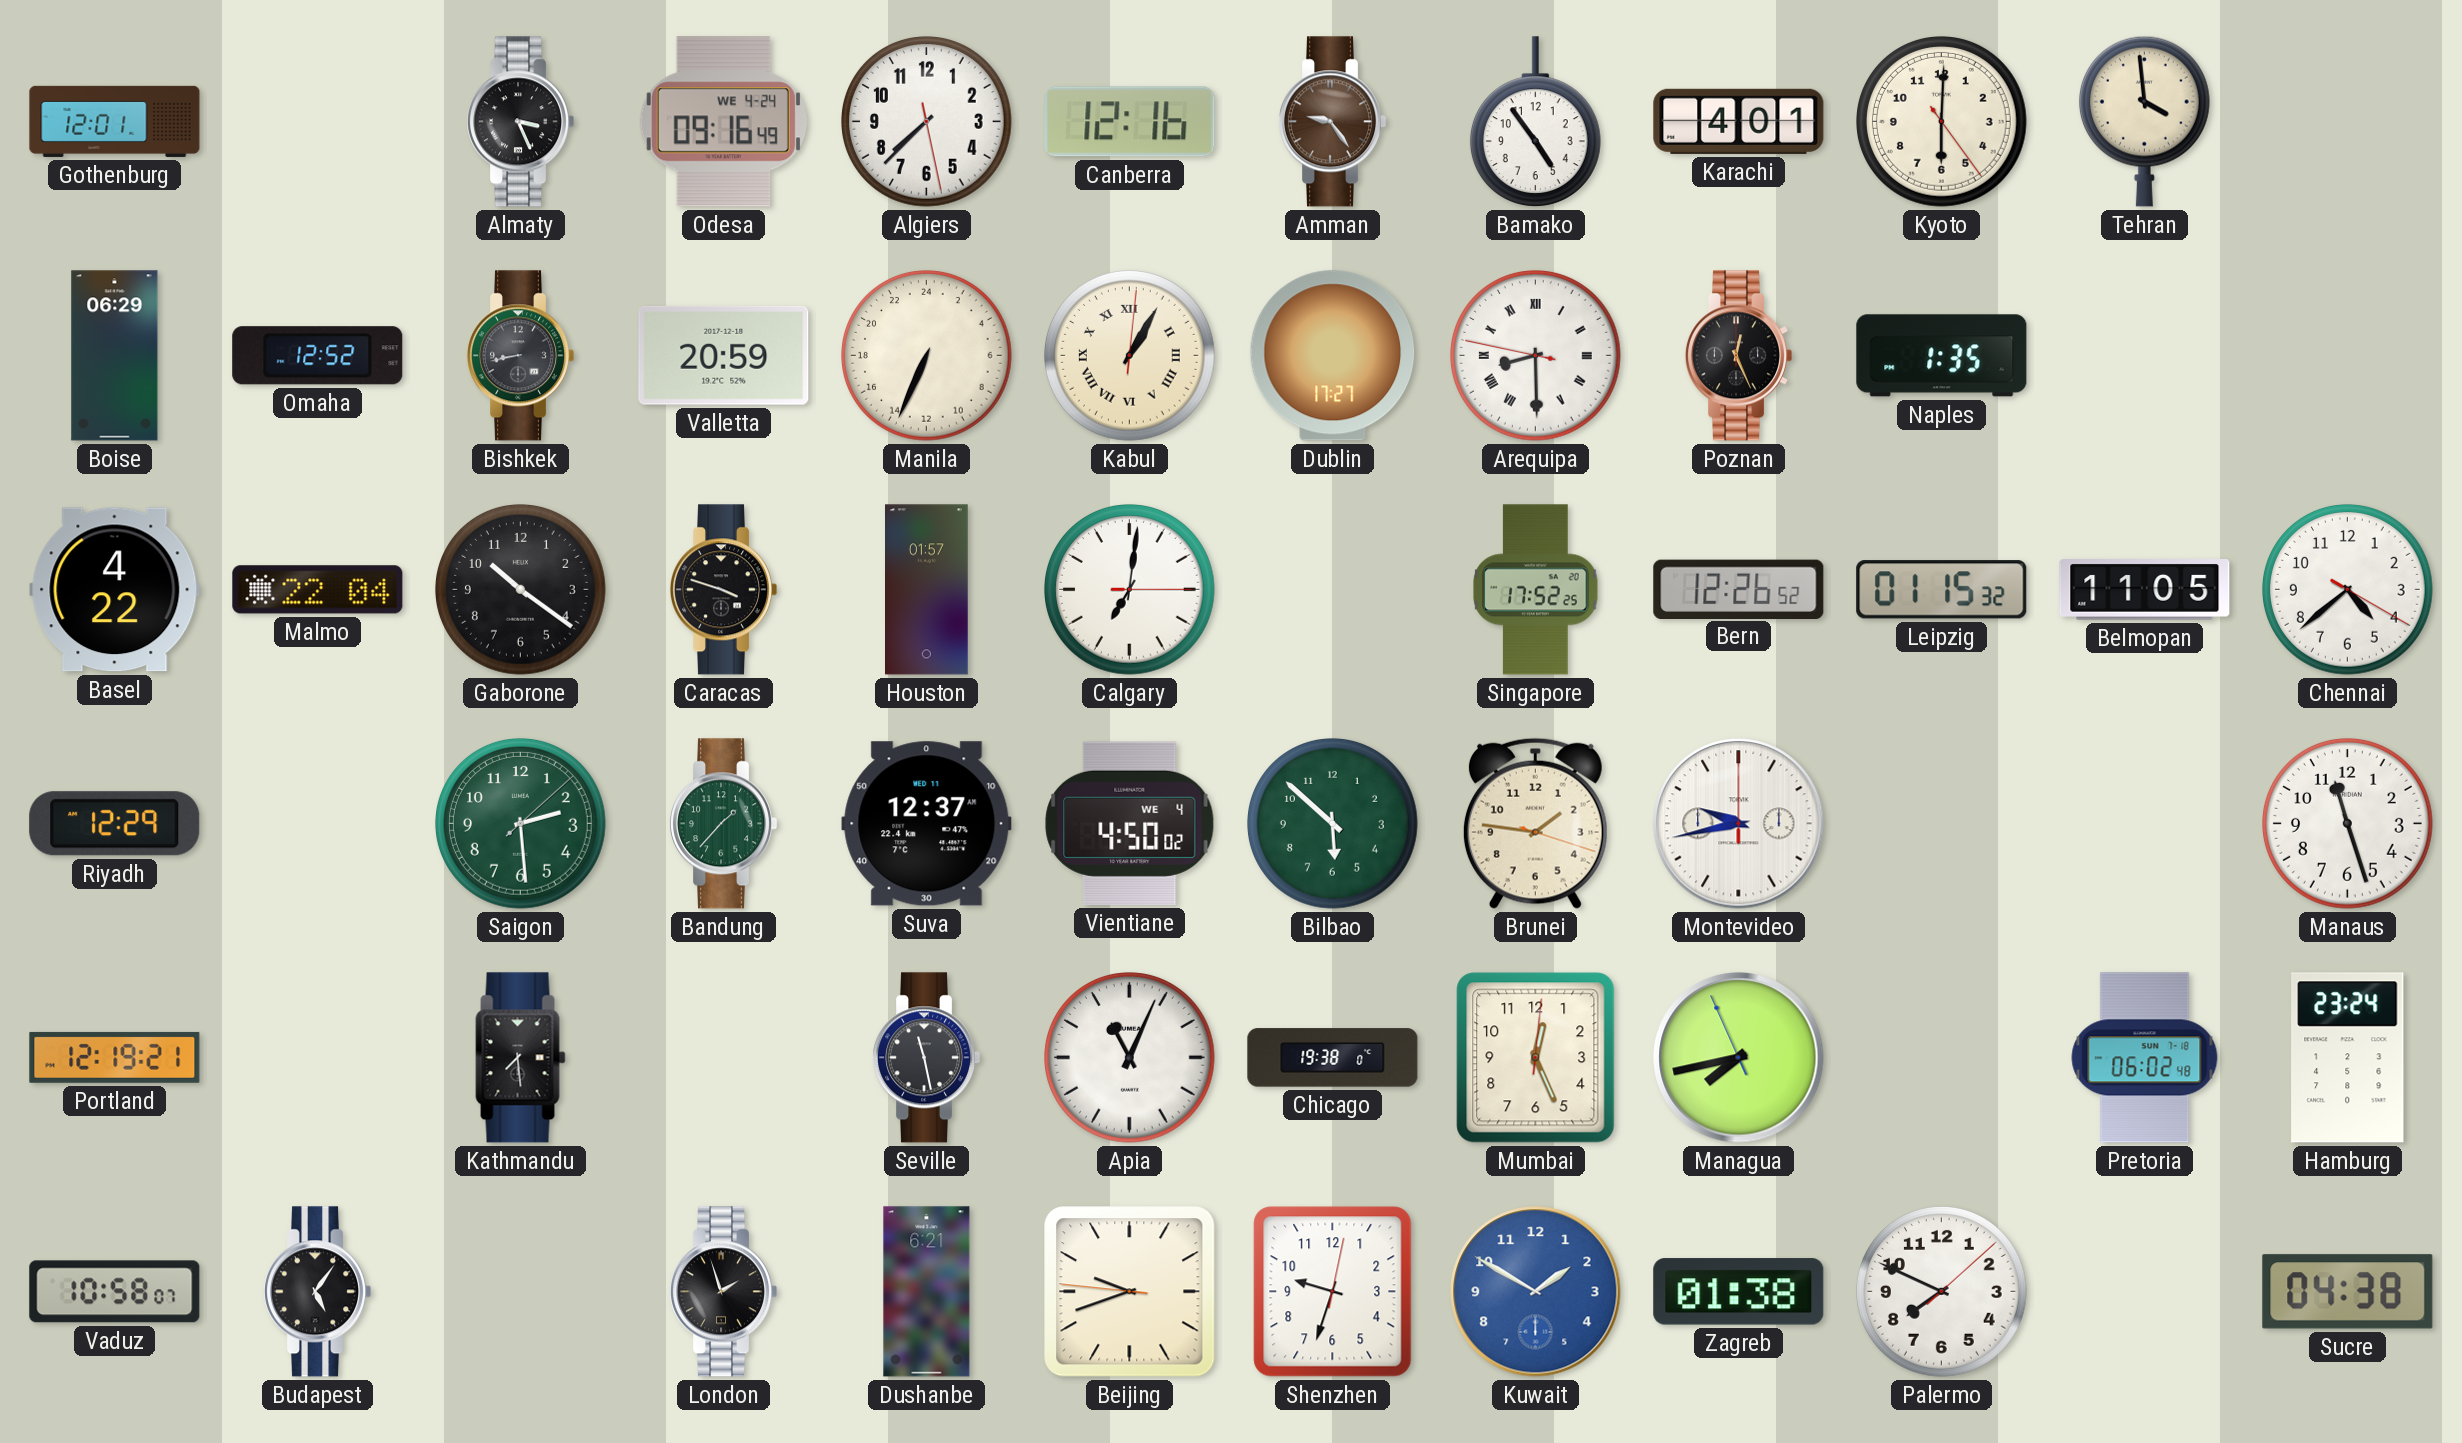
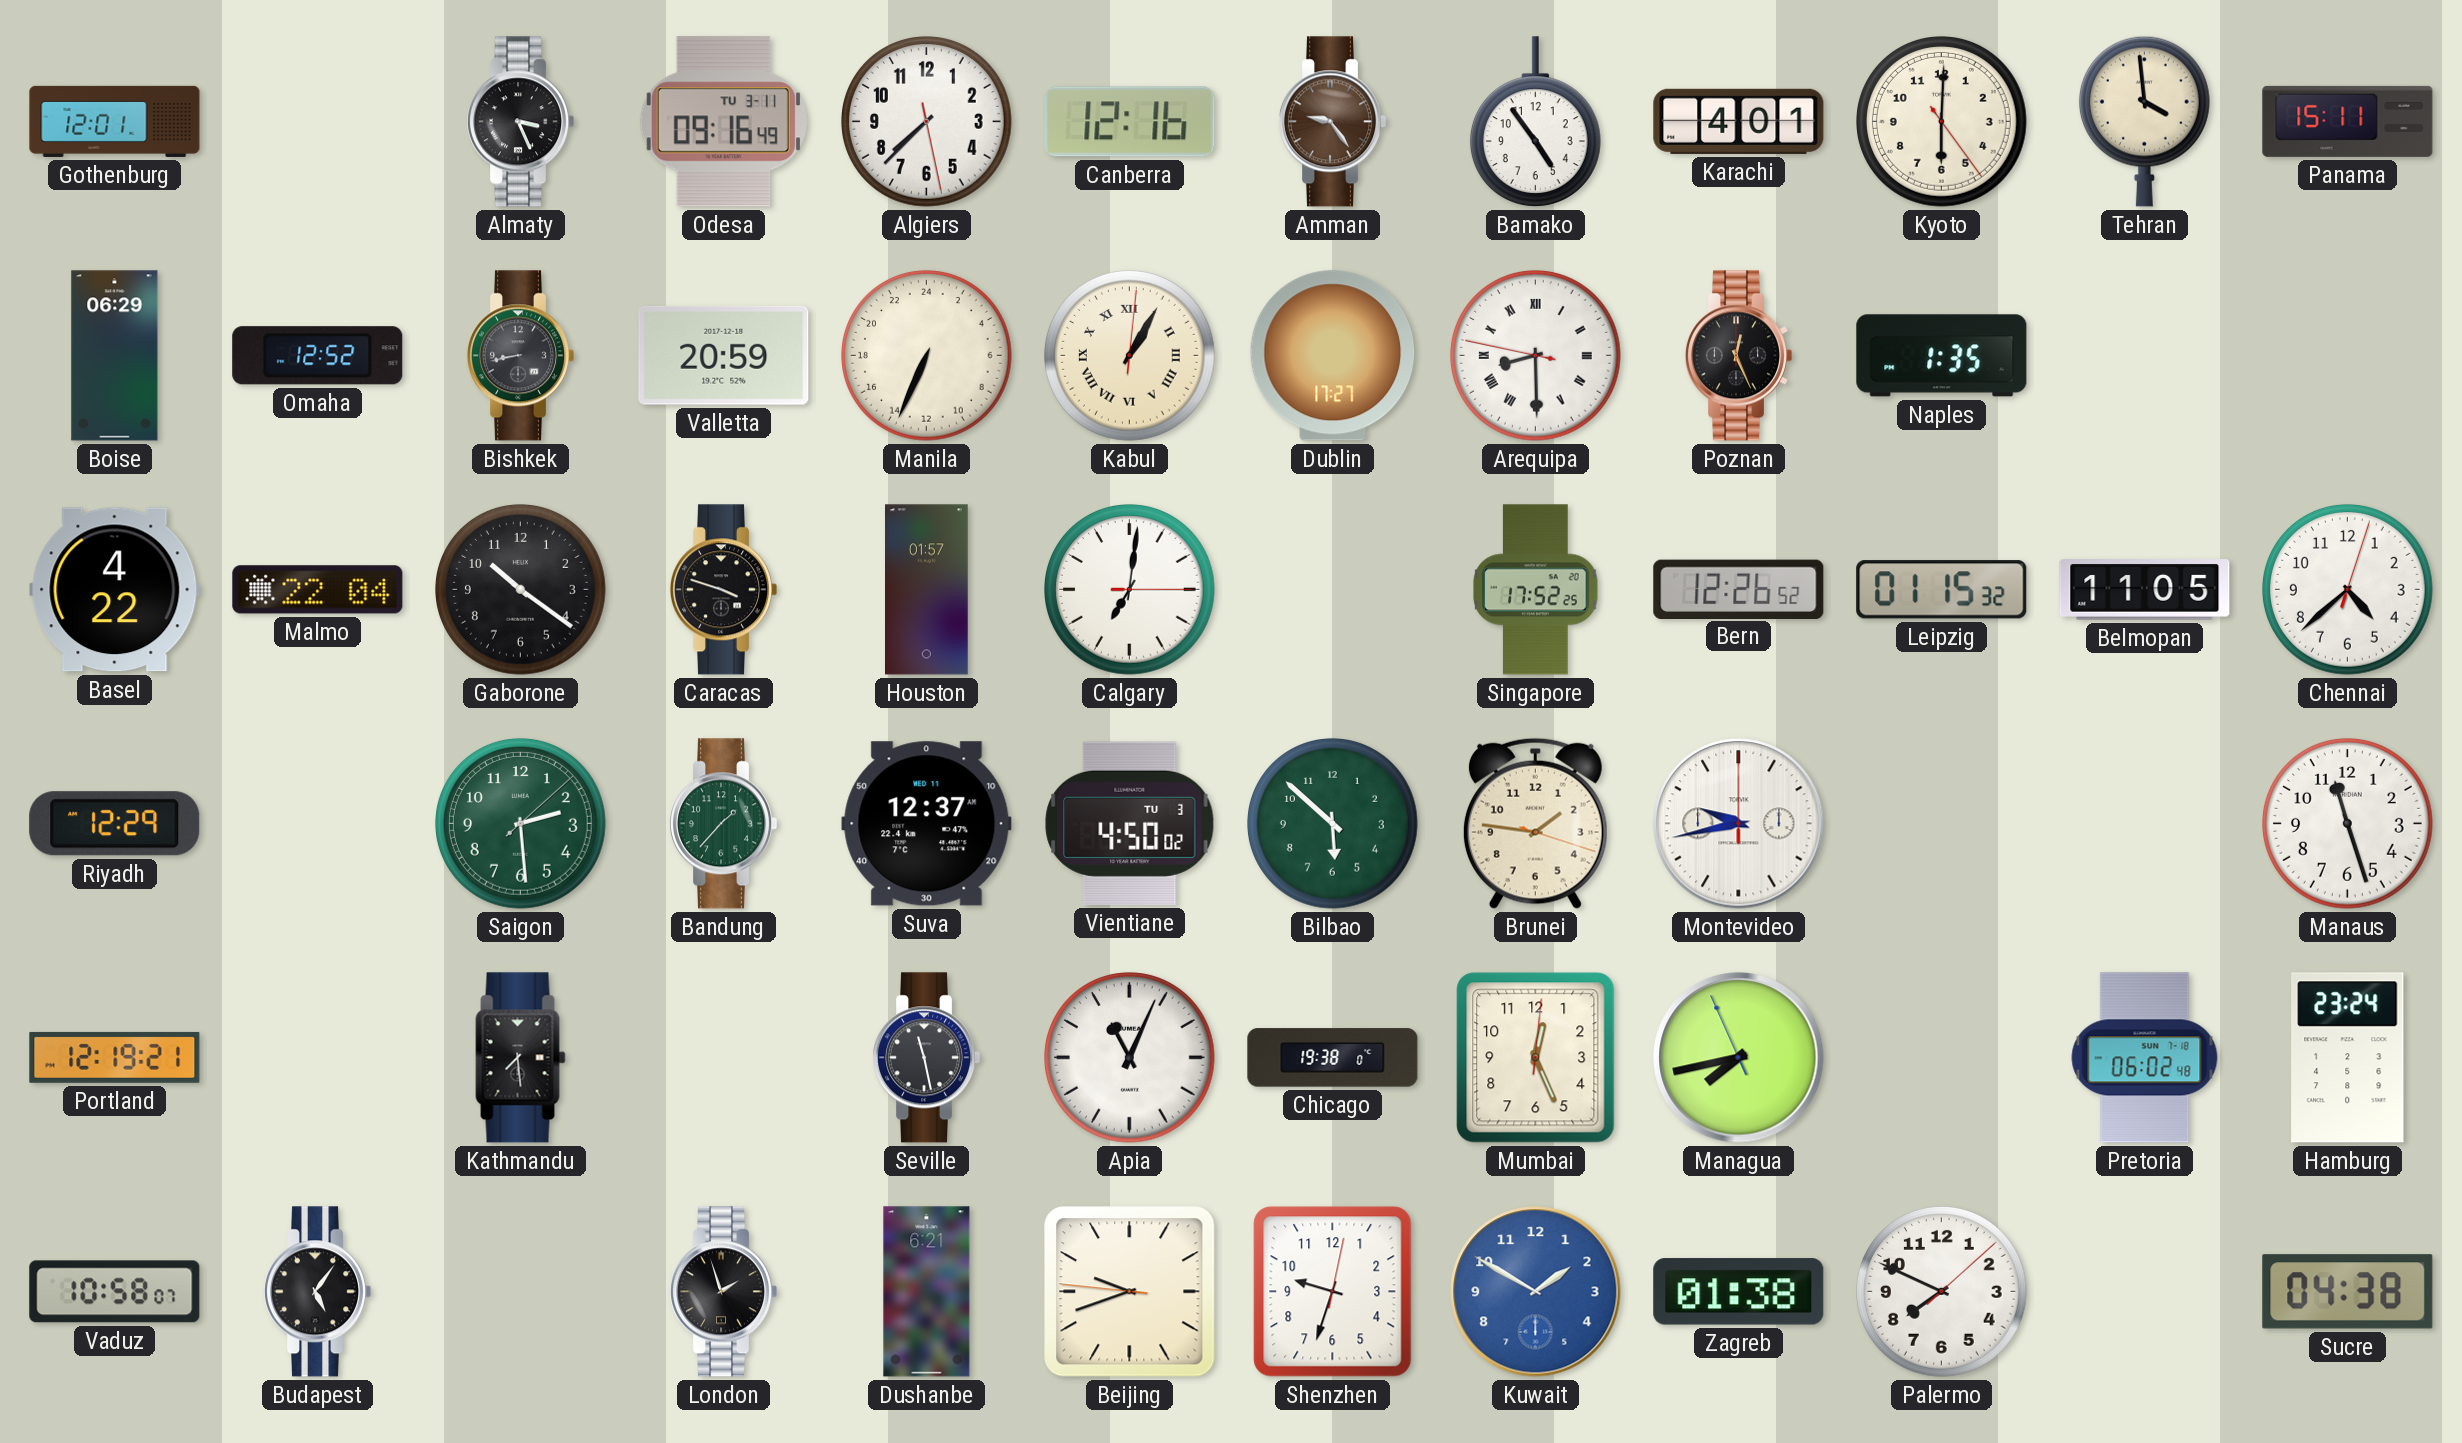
Odesa date: WE 4-24 -> TU 3-11
Panama: none -> 15:11
Chennai: 4:38:20 -> 4:38:03
Vientiane date: WE 4 -> TU 3
